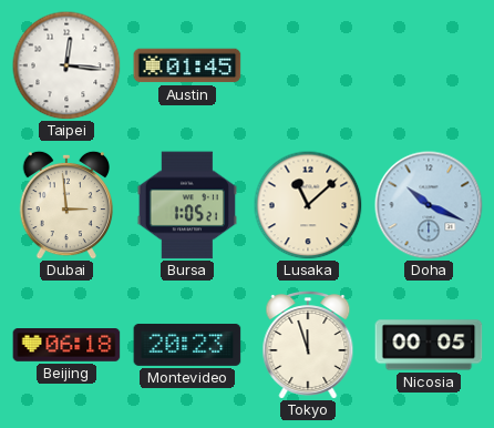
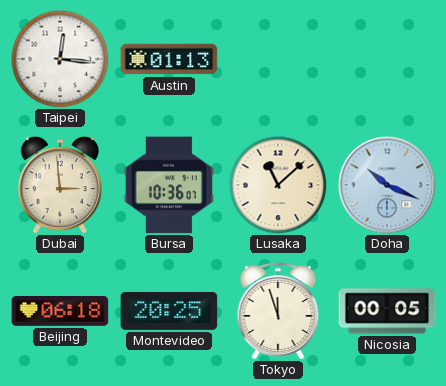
Austin: 01:45 -> 01:13
Bursa: 1:05 -> 10:36
Montevideo: 20:23 -> 20:25
